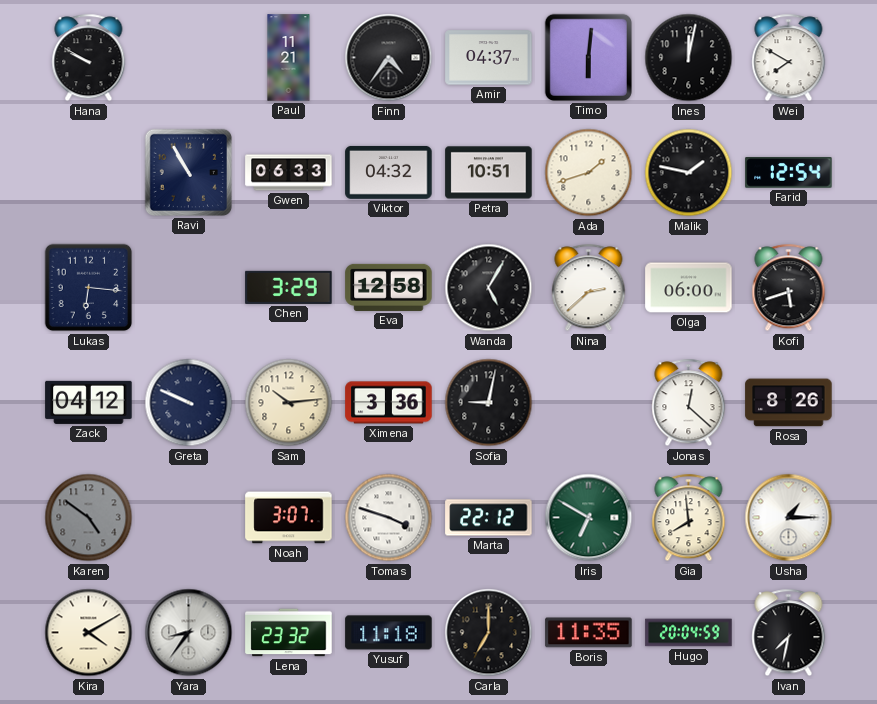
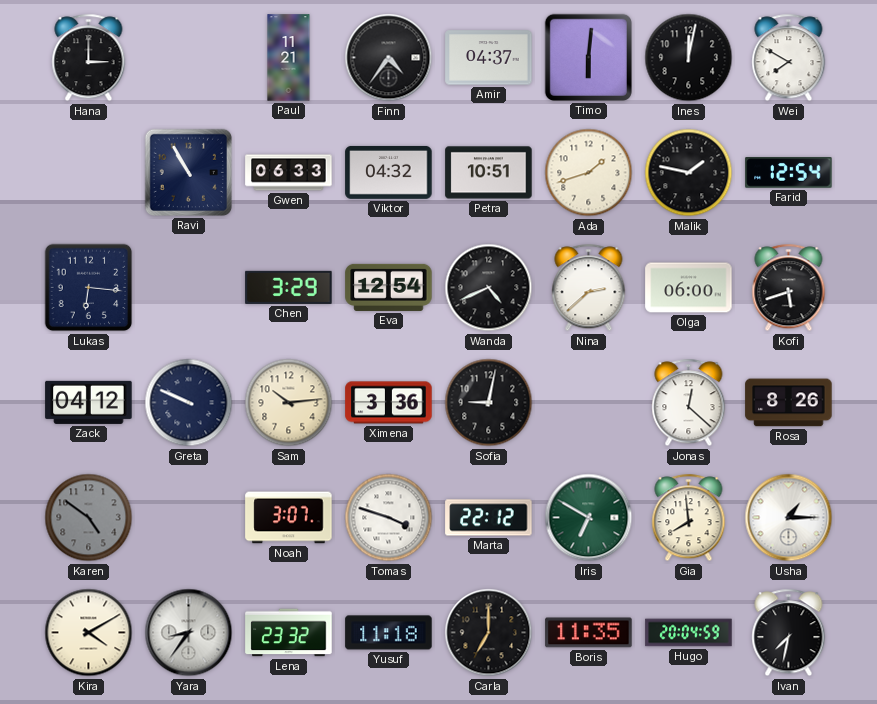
Hana: 9:50 -> 3:00
Eva: 12:58 -> 12:54
Wanda: 5:05 -> 4:41
